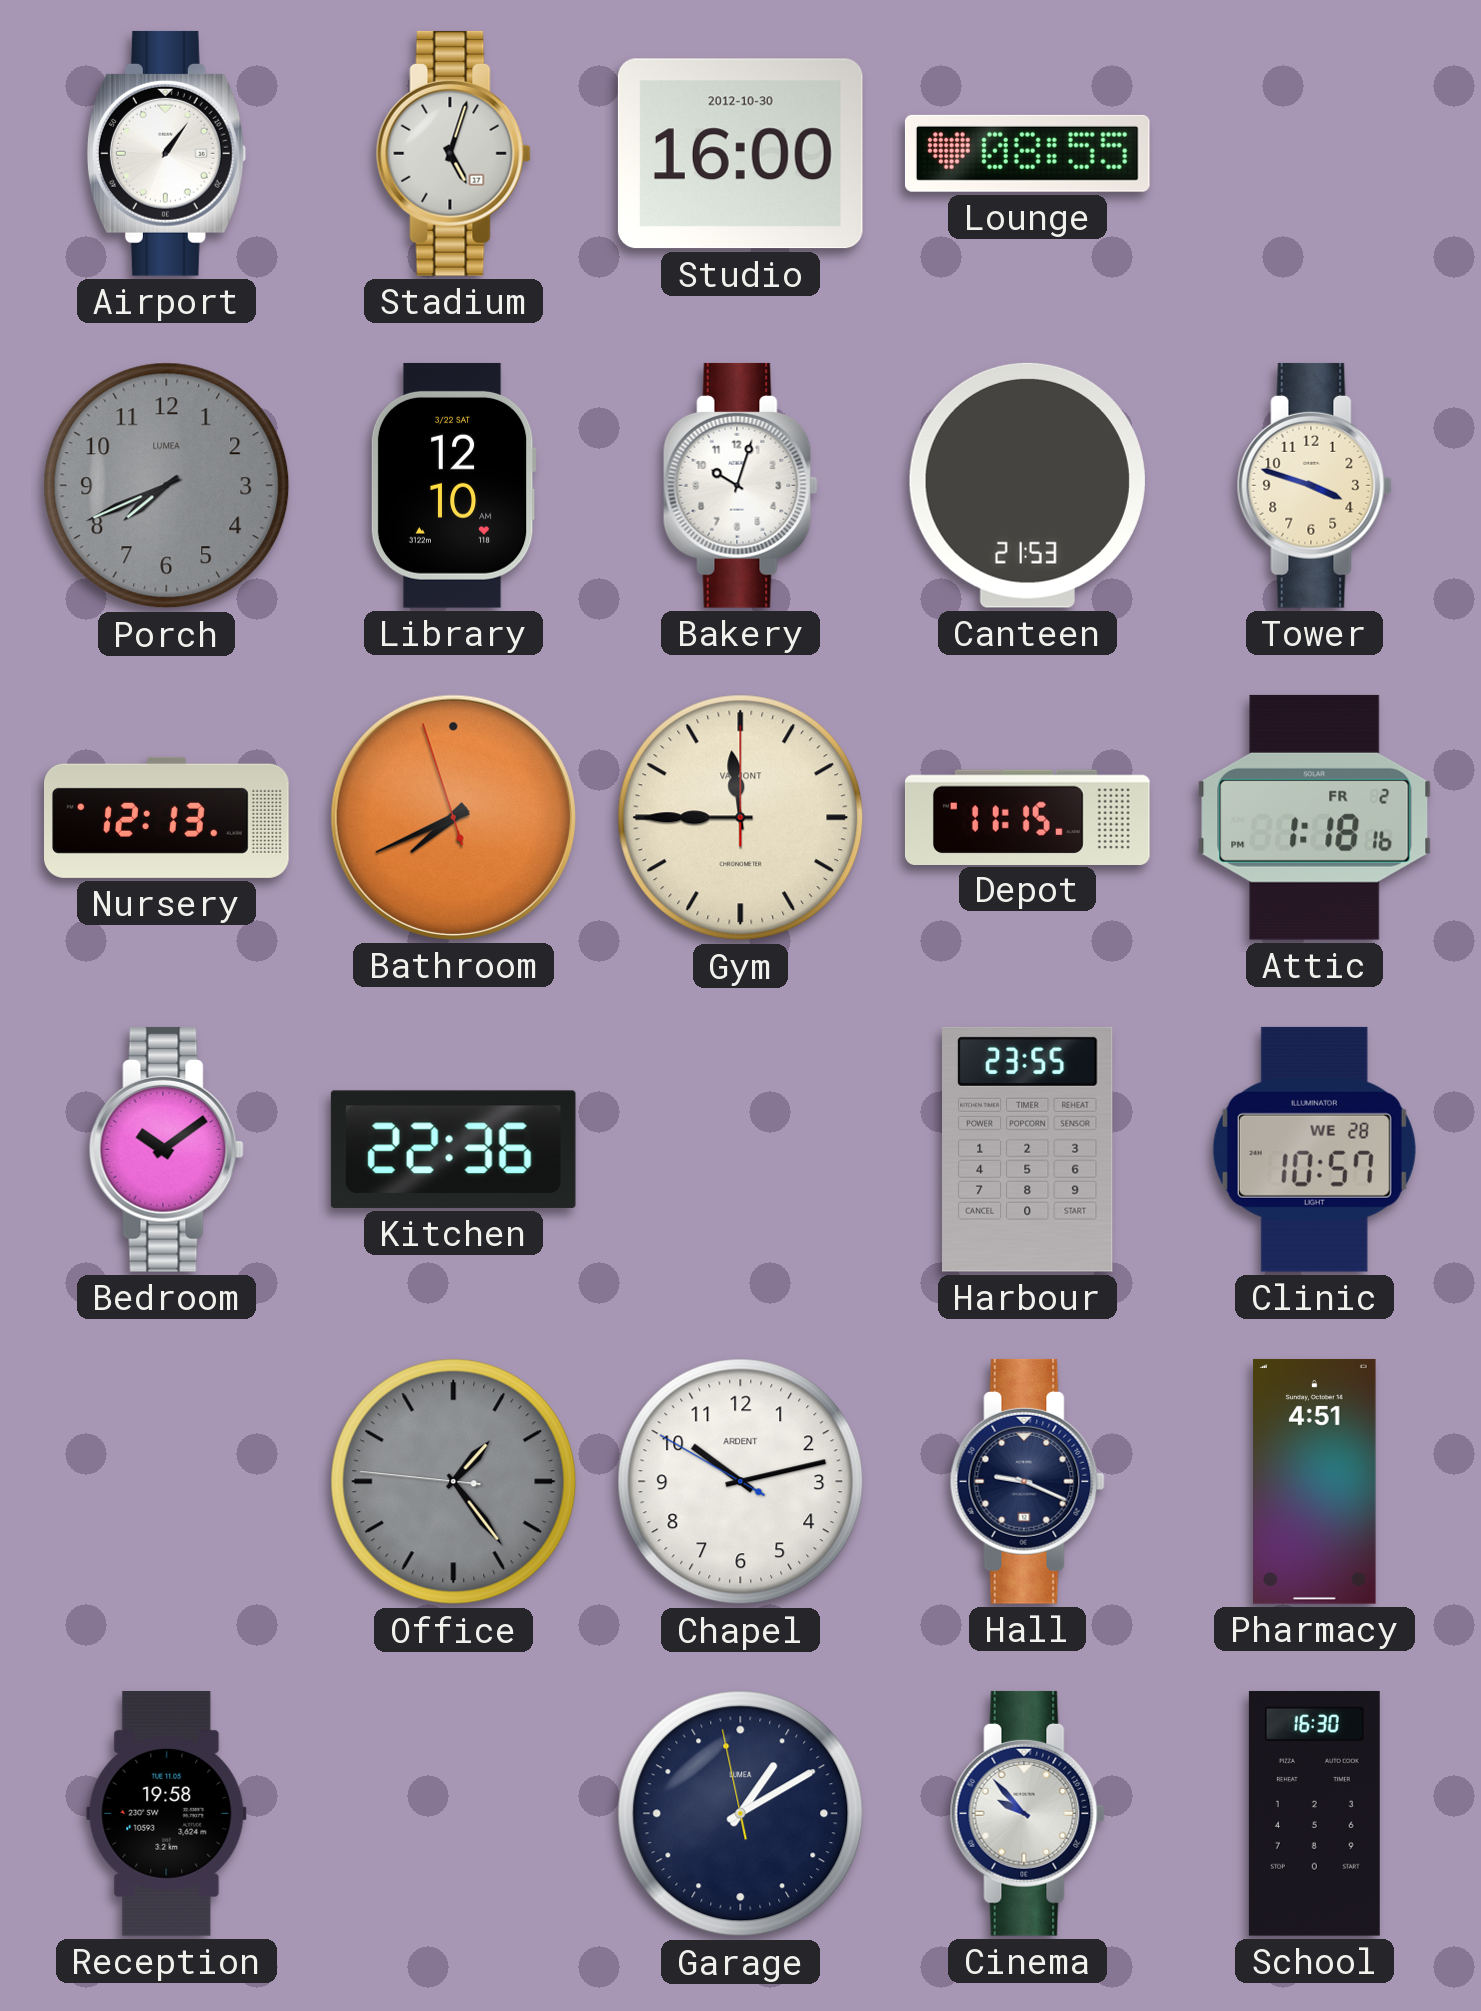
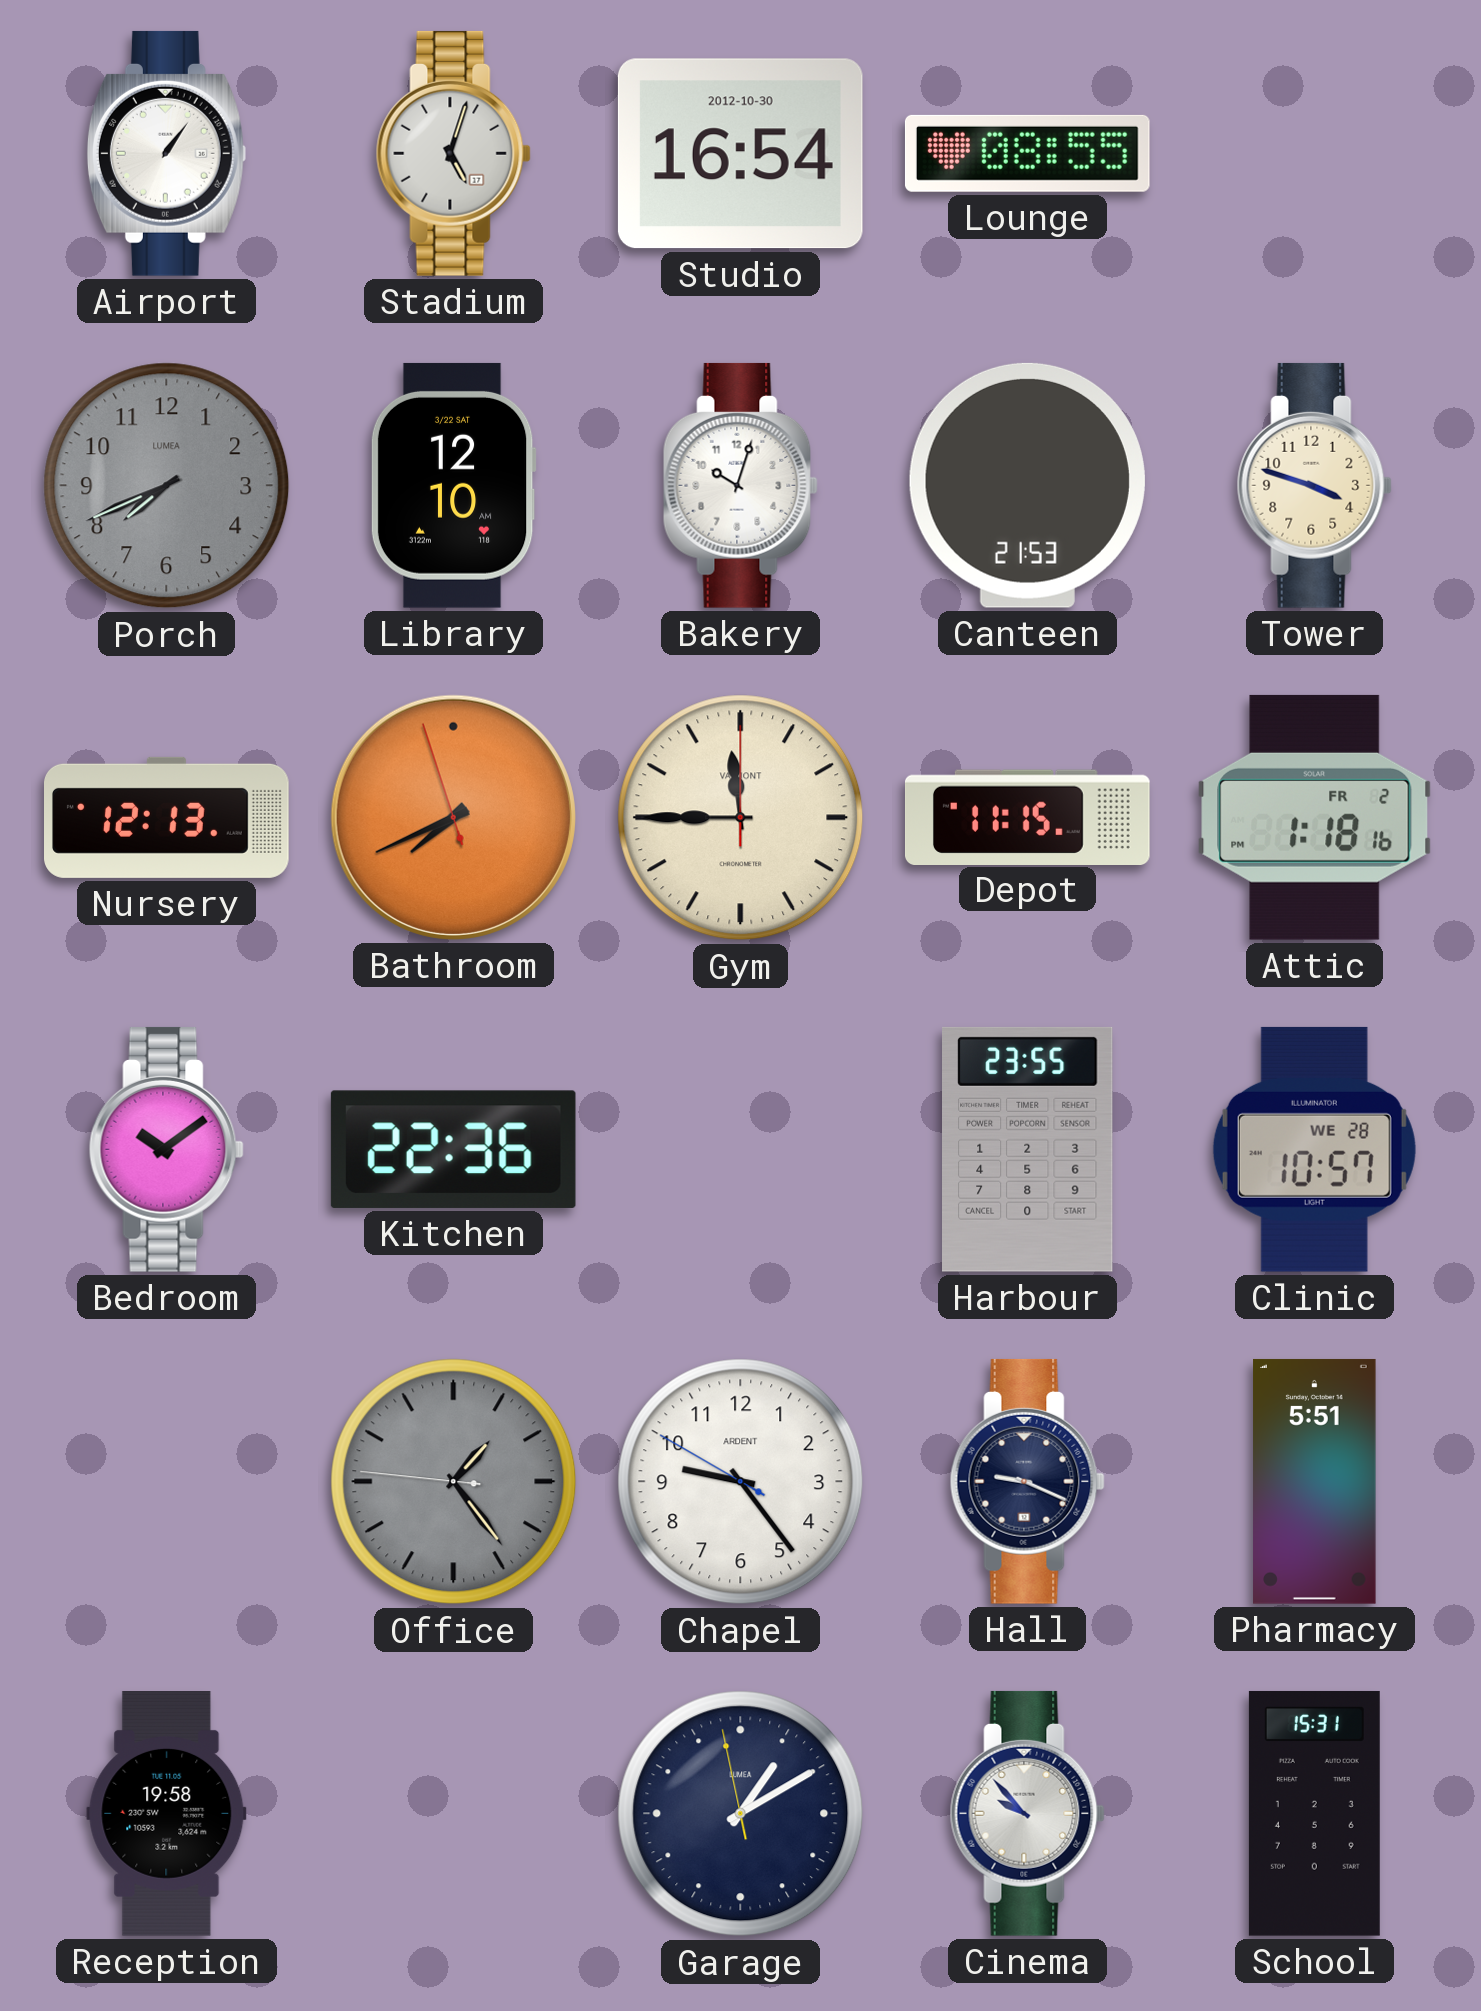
Studio: 16:00 -> 16:54
Chapel: 10:12 -> 9:23
Pharmacy: 4:51 -> 5:51
School: 16:30 -> 15:31
